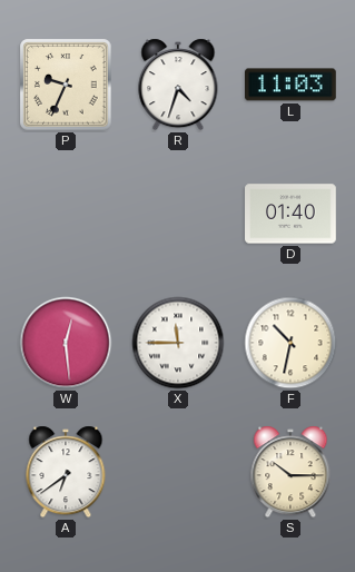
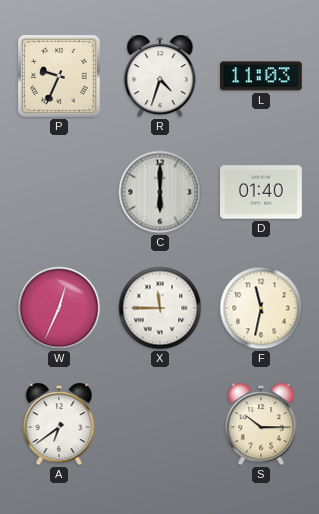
C: none -> 6:00
W: 12:29 -> 12:34
F: 10:32 -> 11:32
